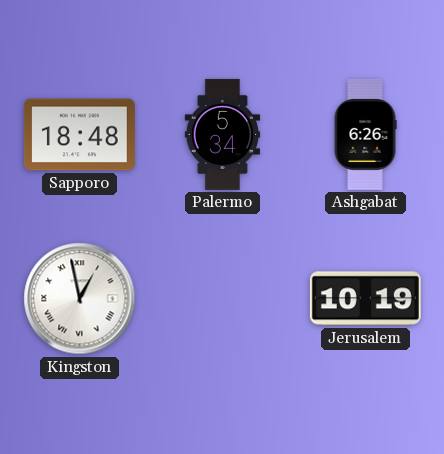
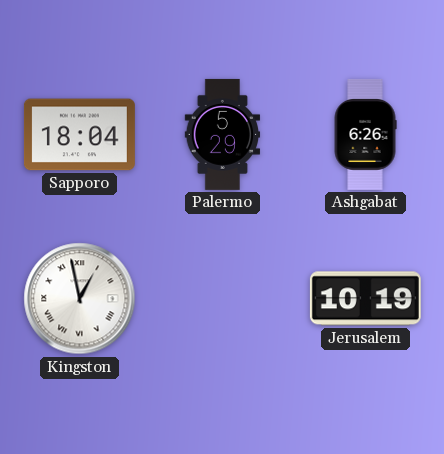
Sapporo: 18:48 -> 18:04
Palermo: 5:34 -> 5:29
